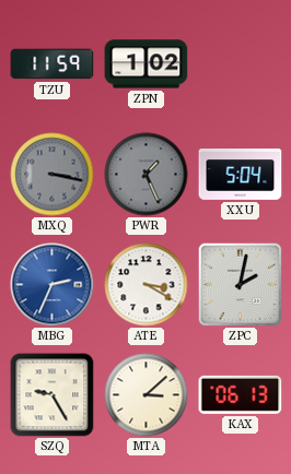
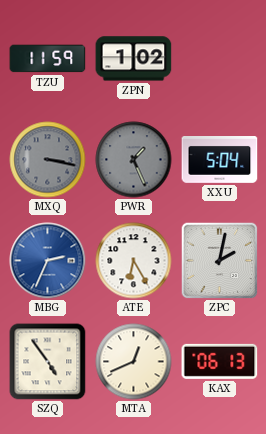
ATE: 3:20 -> 6:25
SZQ: 9:25 -> 4:54
MTA: 3:08 -> 12:41
